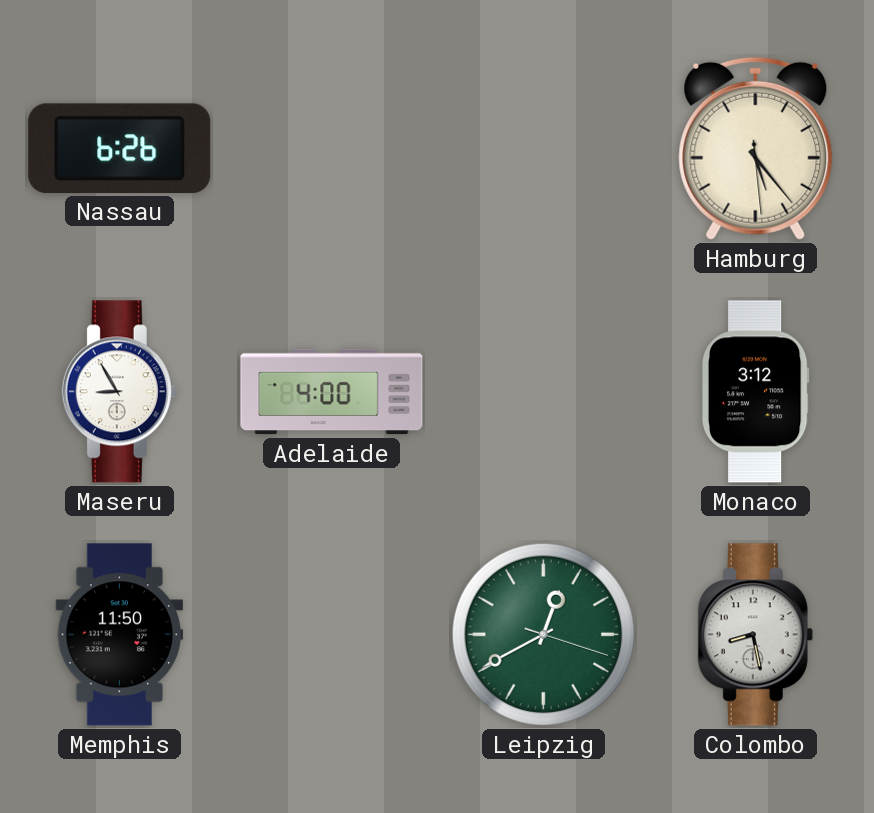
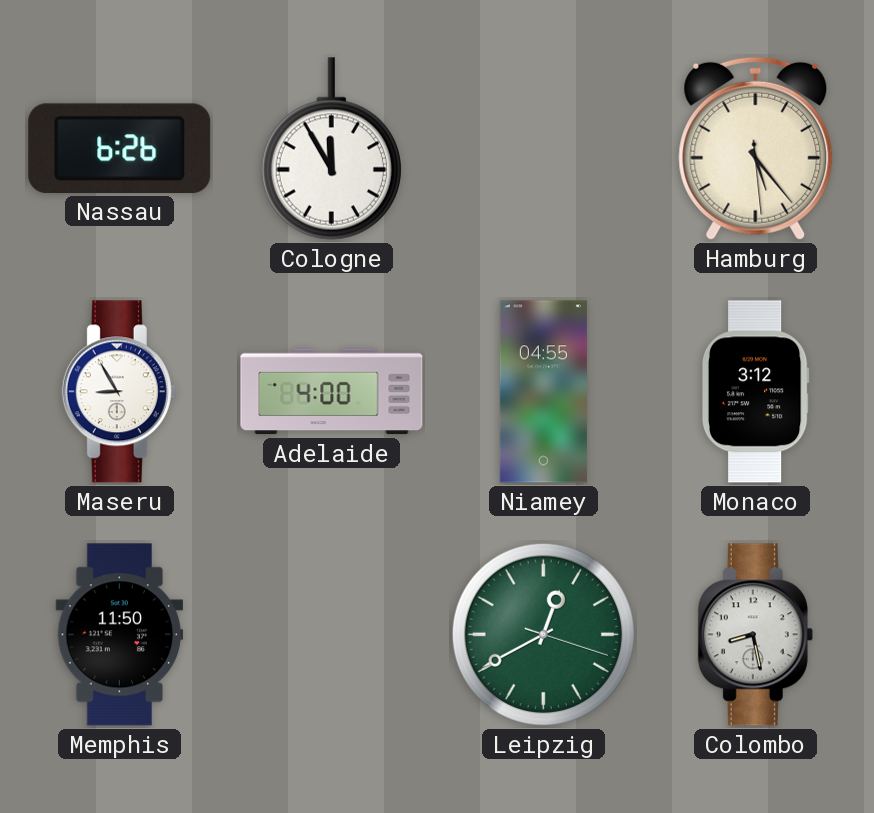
Cologne: none -> 11:55
Niamey: none -> 04:55
